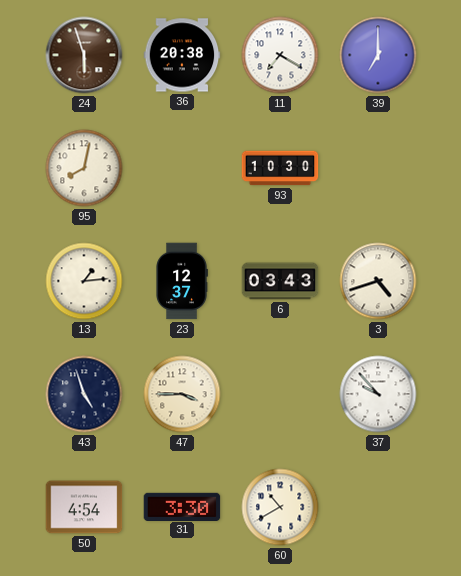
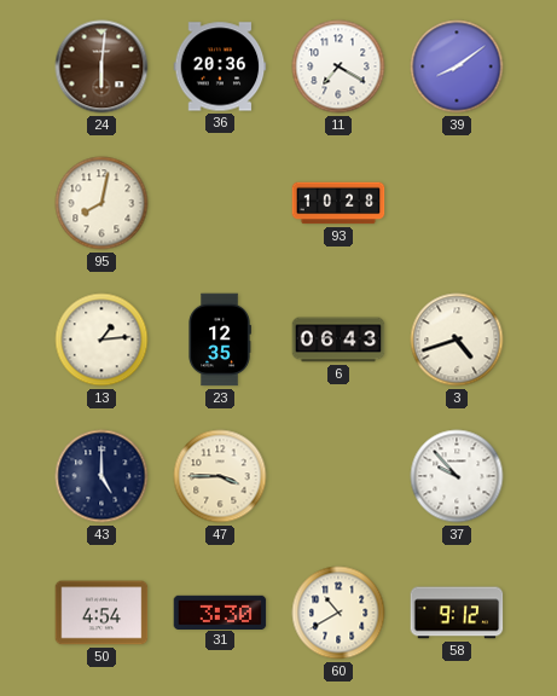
24: 5:57 -> 6:01
36: 20:38 -> 20:36
39: 7:00 -> 8:09
93: 10:30 -> 10:28
23: 12:37 -> 12:35
6: 03:43 -> 06:43
43: 4:57 -> 5:00
58: none -> 9:12
